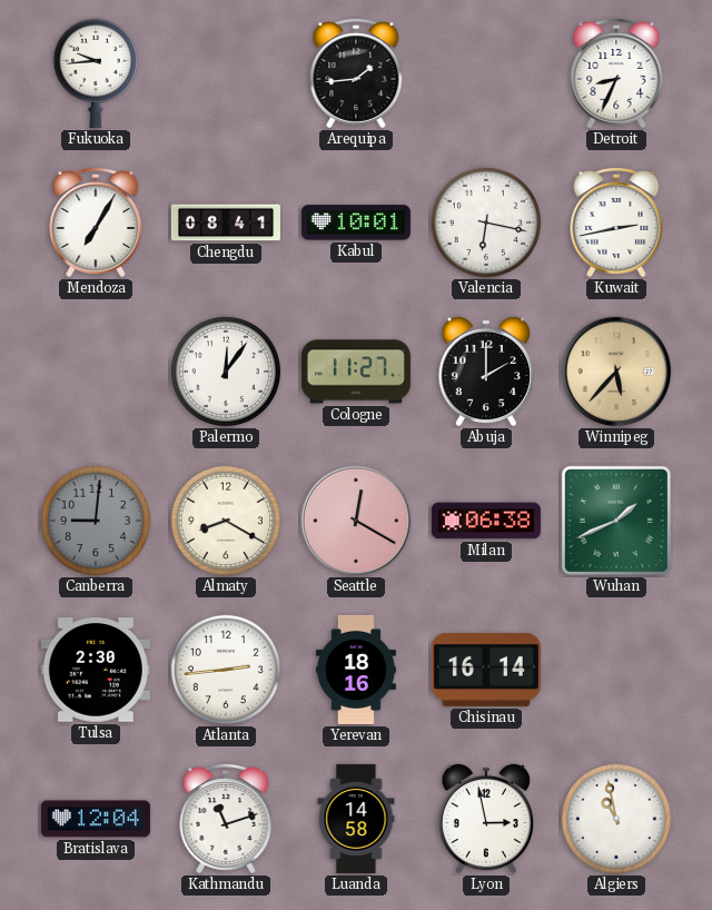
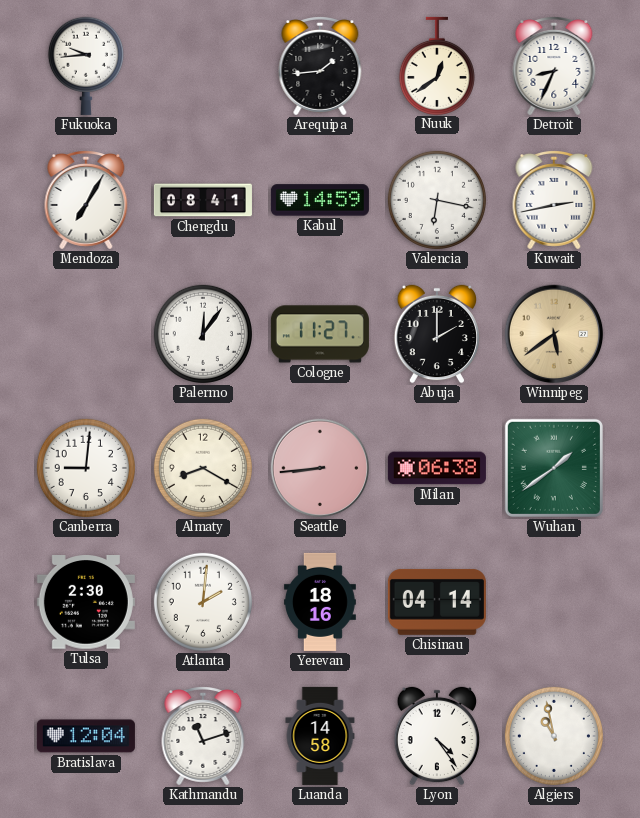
Nuuk: none -> 12:39
Kabul: 10:01 -> 14:59
Winnipeg: 5:37 -> 5:39
Canberra dial: grey -> white
Seattle: 12:20 -> 8:44
Wuhan: 1:41 -> 1:39
Atlanta: 2:44 -> 2:01
Chisinau: 16:14 -> 04:14
Lyon: 2:58 -> 4:24
